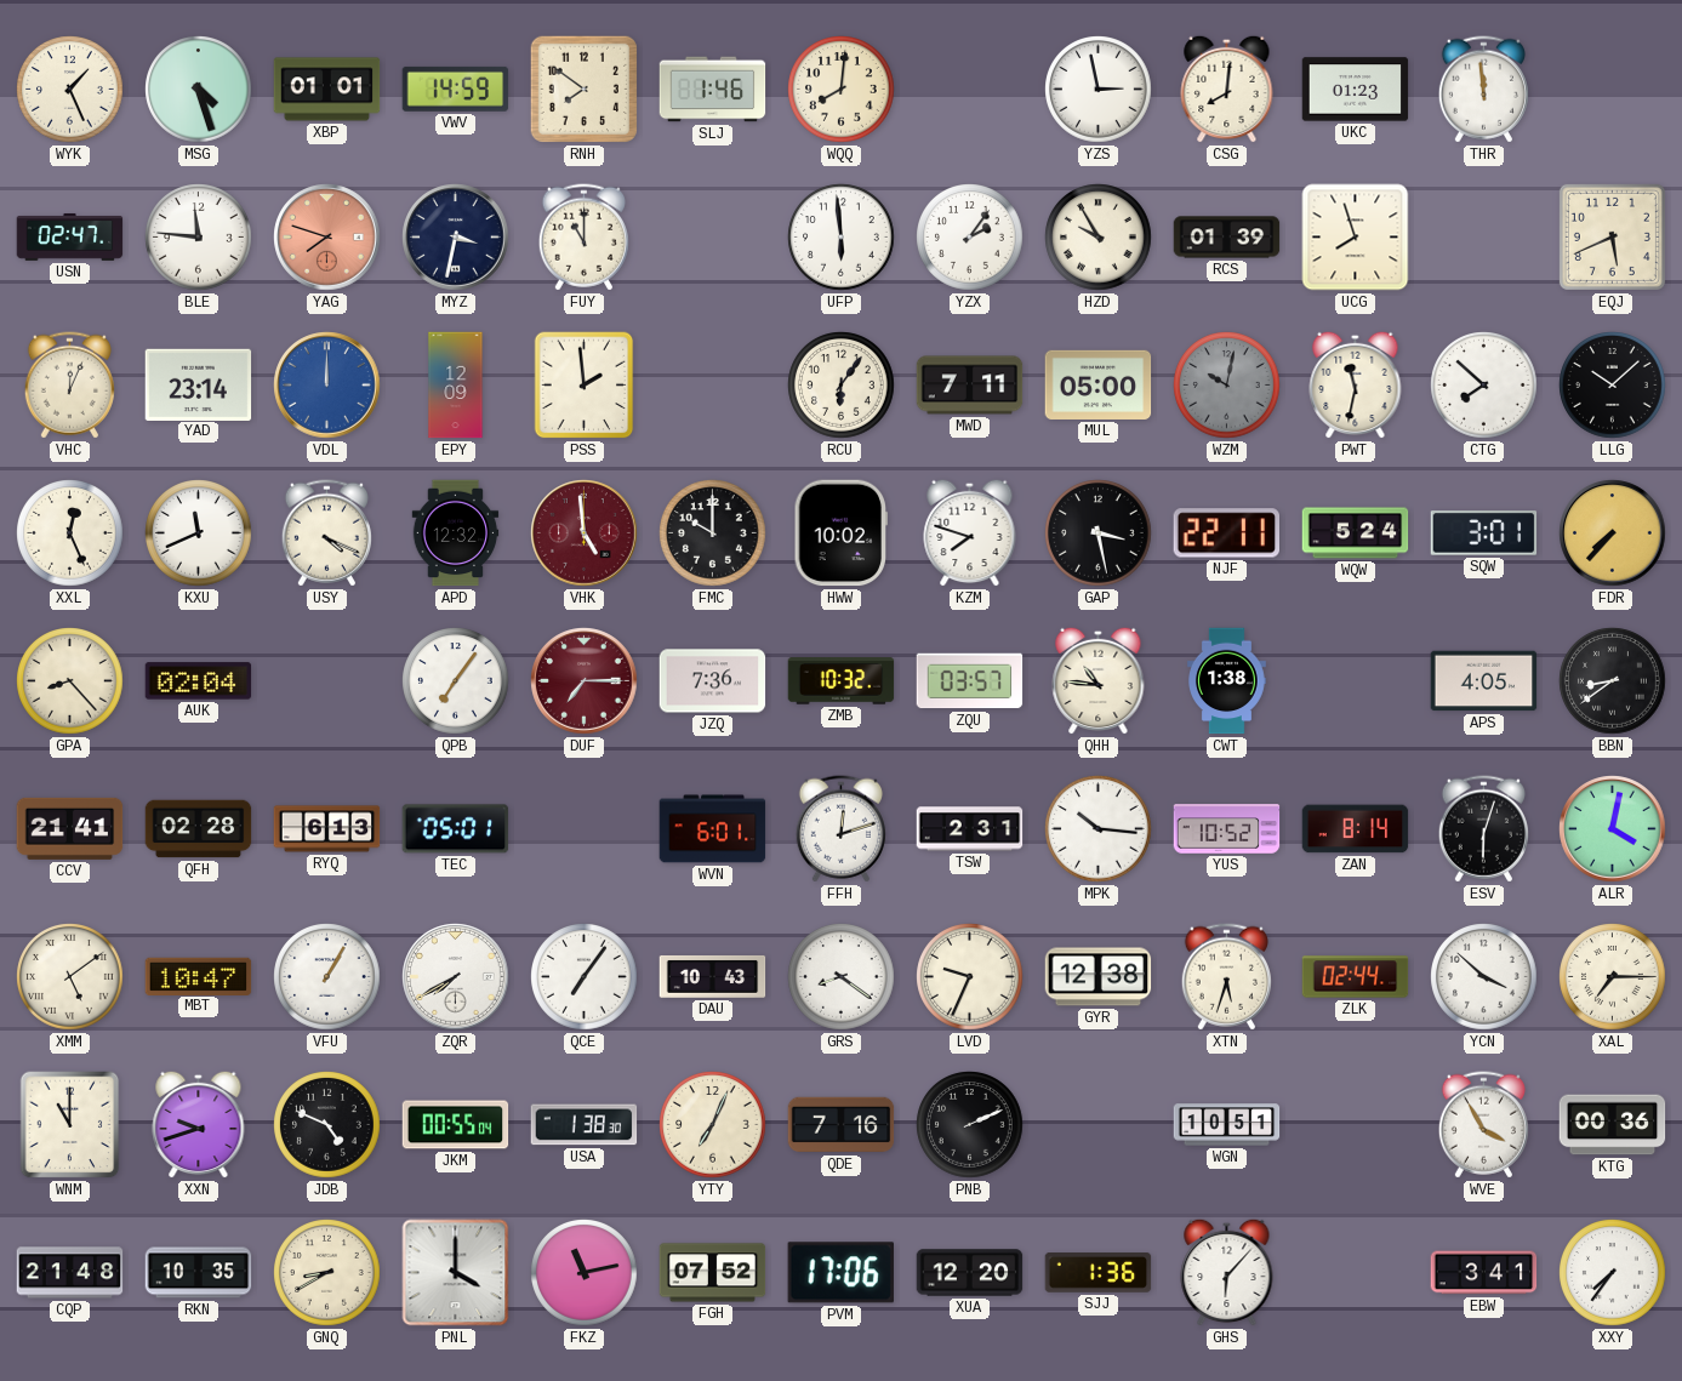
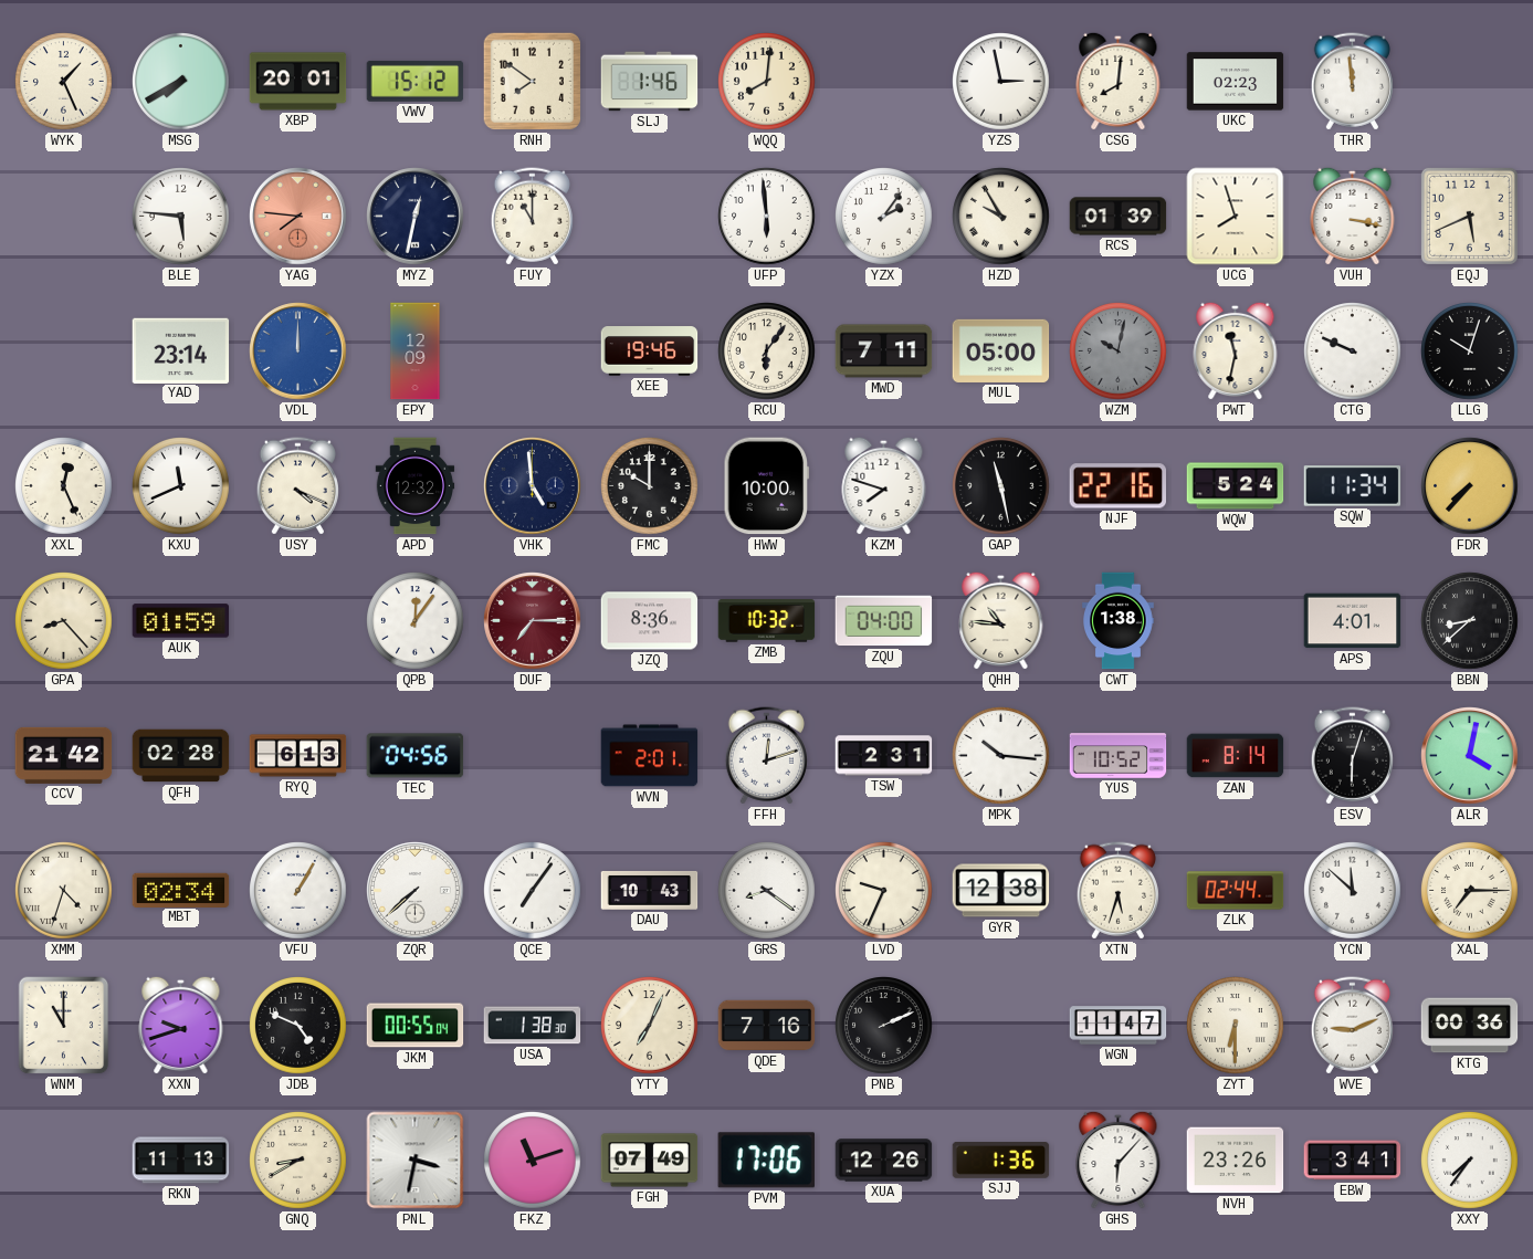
MSG: 4:27 -> 7:40
XBP: 01:01 -> 20:01
VWV: 14:59 -> 15:12
UKC: 01:23 -> 02:23
USN: 02:47 -> none
BLE: 11:46 -> 5:46
YAG: 7:48 -> 7:46
MYZ: 3:32 -> 12:32
VUH: none -> 3:17
VHC: 12:04 -> none
PSS: 1:59 -> none
XEE: none -> 19:46
CTG: 7:52 -> 9:49
LLG: 10:08 -> 10:03
VHK dial: burgundy -> navy
HWW: 10:02 -> 10:00
GAP: 3:28 -> 11:28
NJF: 22:11 -> 22:16
SQW: 3:01 -> 11:34
AUK: 02:04 -> 01:59
QPB: 7:06 -> 12:06
JZQ: 7:36 -> 8:36
ZQU: 03:57 -> 04:00
APS: 4:05 -> 4:01
BBN: 8:39 -> 8:38
CCV: 21:41 -> 21:42
TEC: 05:01 -> 04:56
WVN: 6:01 -> 2:01
XMM: 5:09 -> 4:33
MBT: 10:47 -> 02:34
ZQR: 7:40 -> 7:38
YCN: 3:52 -> 11:52
WGN: 10:51 -> 11:47
ZYT: none -> 6:30
WVE: 3:55 -> 9:11
CQP: 21:48 -> none
RKN: 10:35 -> 11:13
PNL: 4:00 -> 3:32
FKZ: 11:13 -> 11:12
FGH: 07:52 -> 07:49
XUA: 12:20 -> 12:26
NVH: none -> 23:26
